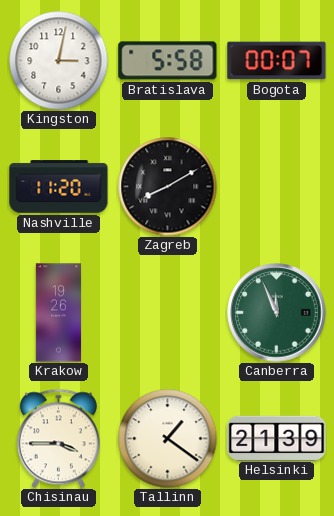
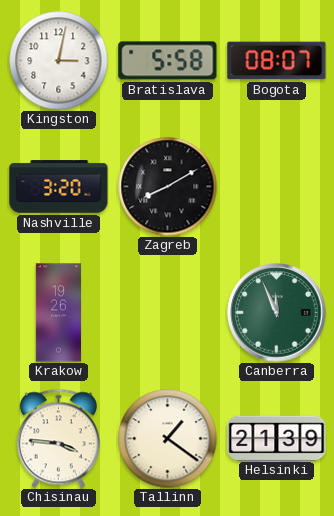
Bogota: 00:07 -> 08:07
Nashville: 11:20 -> 3:20
Chisinau: 3:45 -> 3:46
